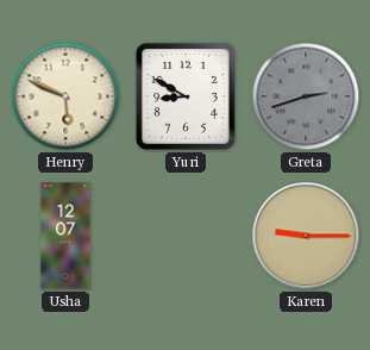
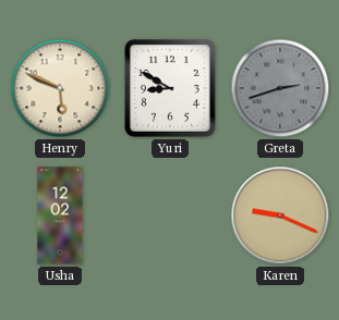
Usha: 12:07 -> 12:02
Karen: 9:15 -> 9:19
